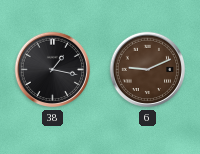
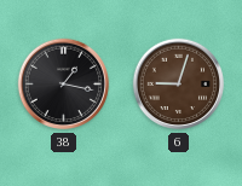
6: 9:11 -> 9:03
